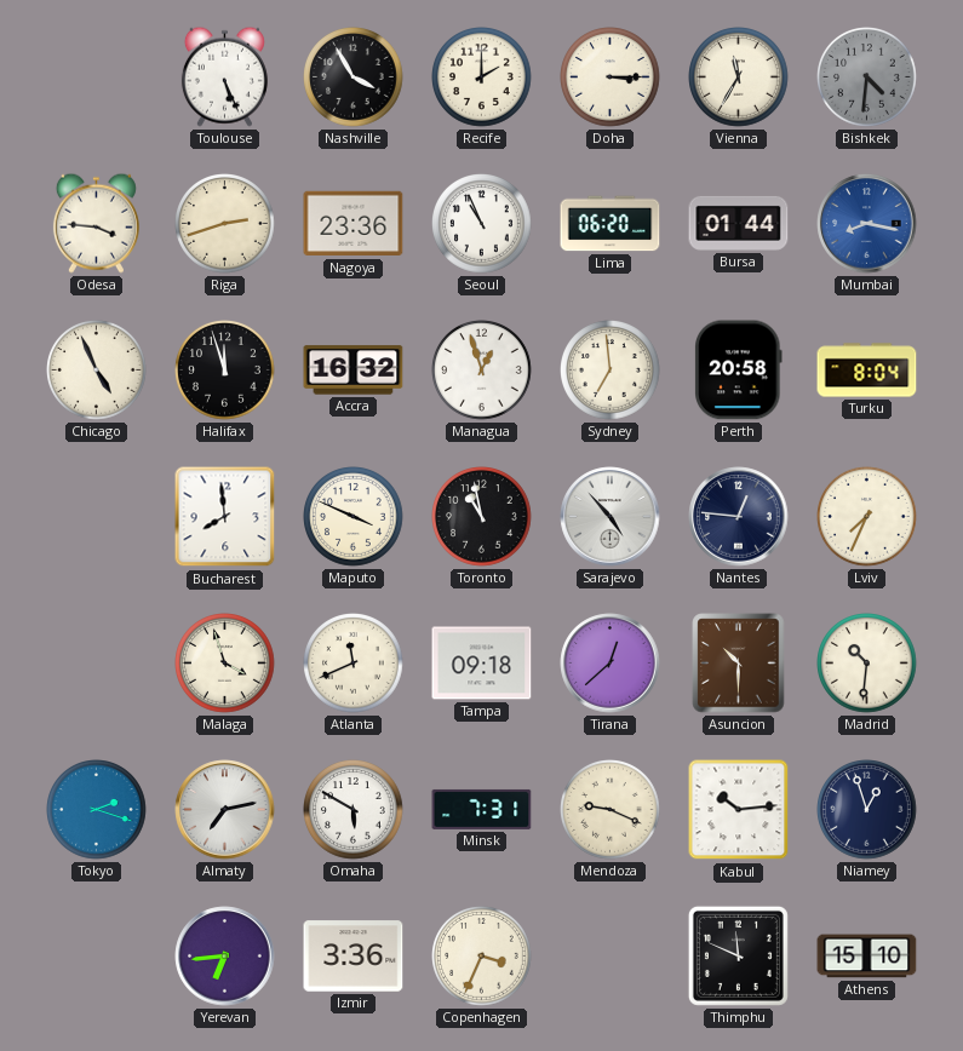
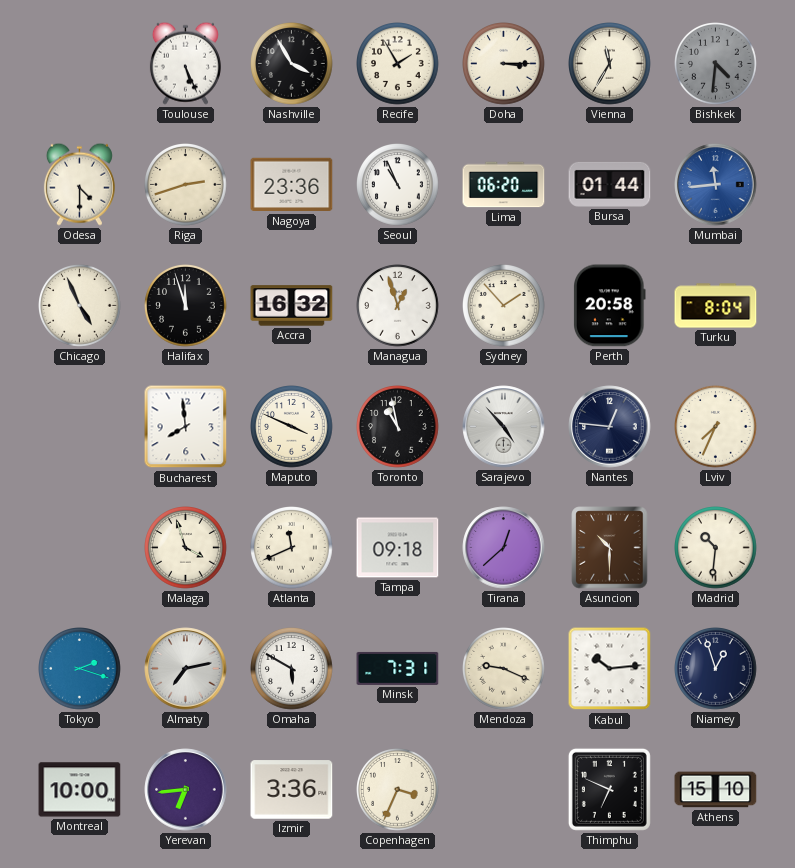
Recife: 2:00 -> 1:55
Odesa: 3:46 -> 4:30
Mumbai: 8:17 -> 11:44
Sydney: 6:59 -> 1:53
Montreal: none -> 10:00
Thimphu: 11:49 -> 6:49
